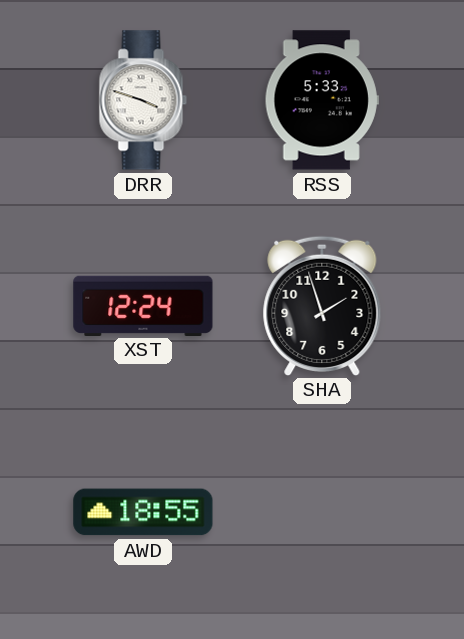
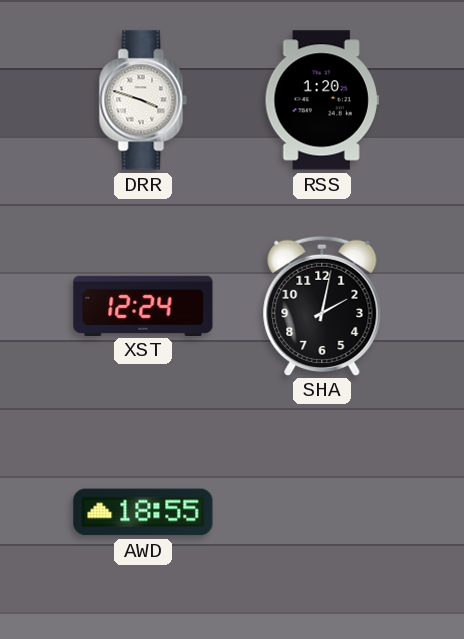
RSS: 5:33 -> 1:20
SHA: 1:57 -> 2:02
